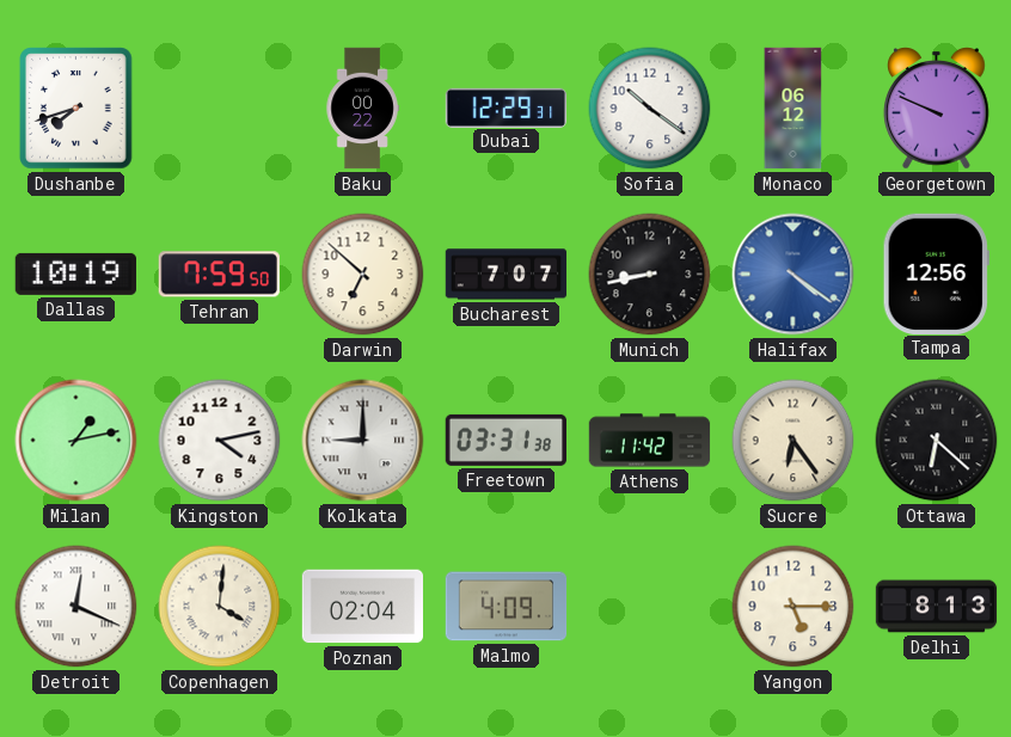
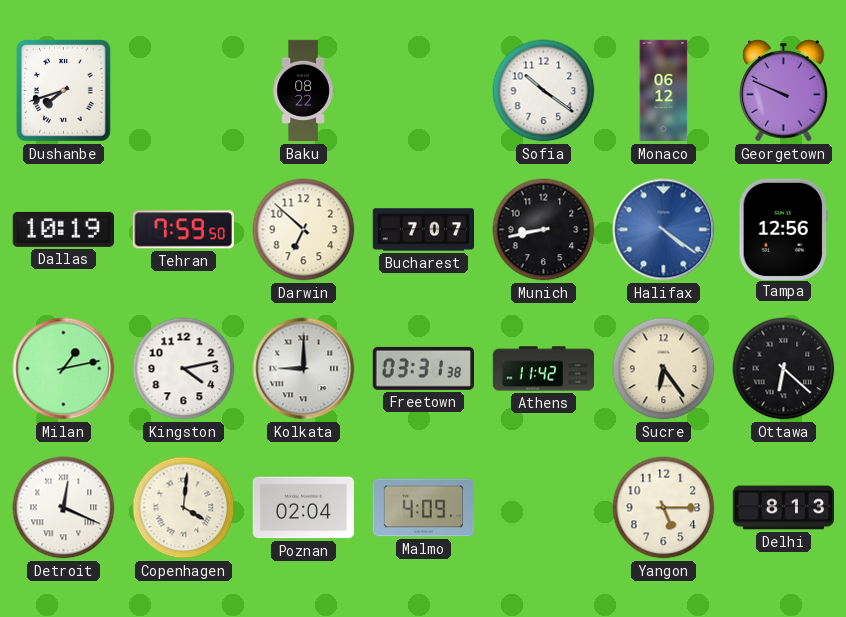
Baku: 00:22 -> 08:22
Dubai: 12:29 -> none
